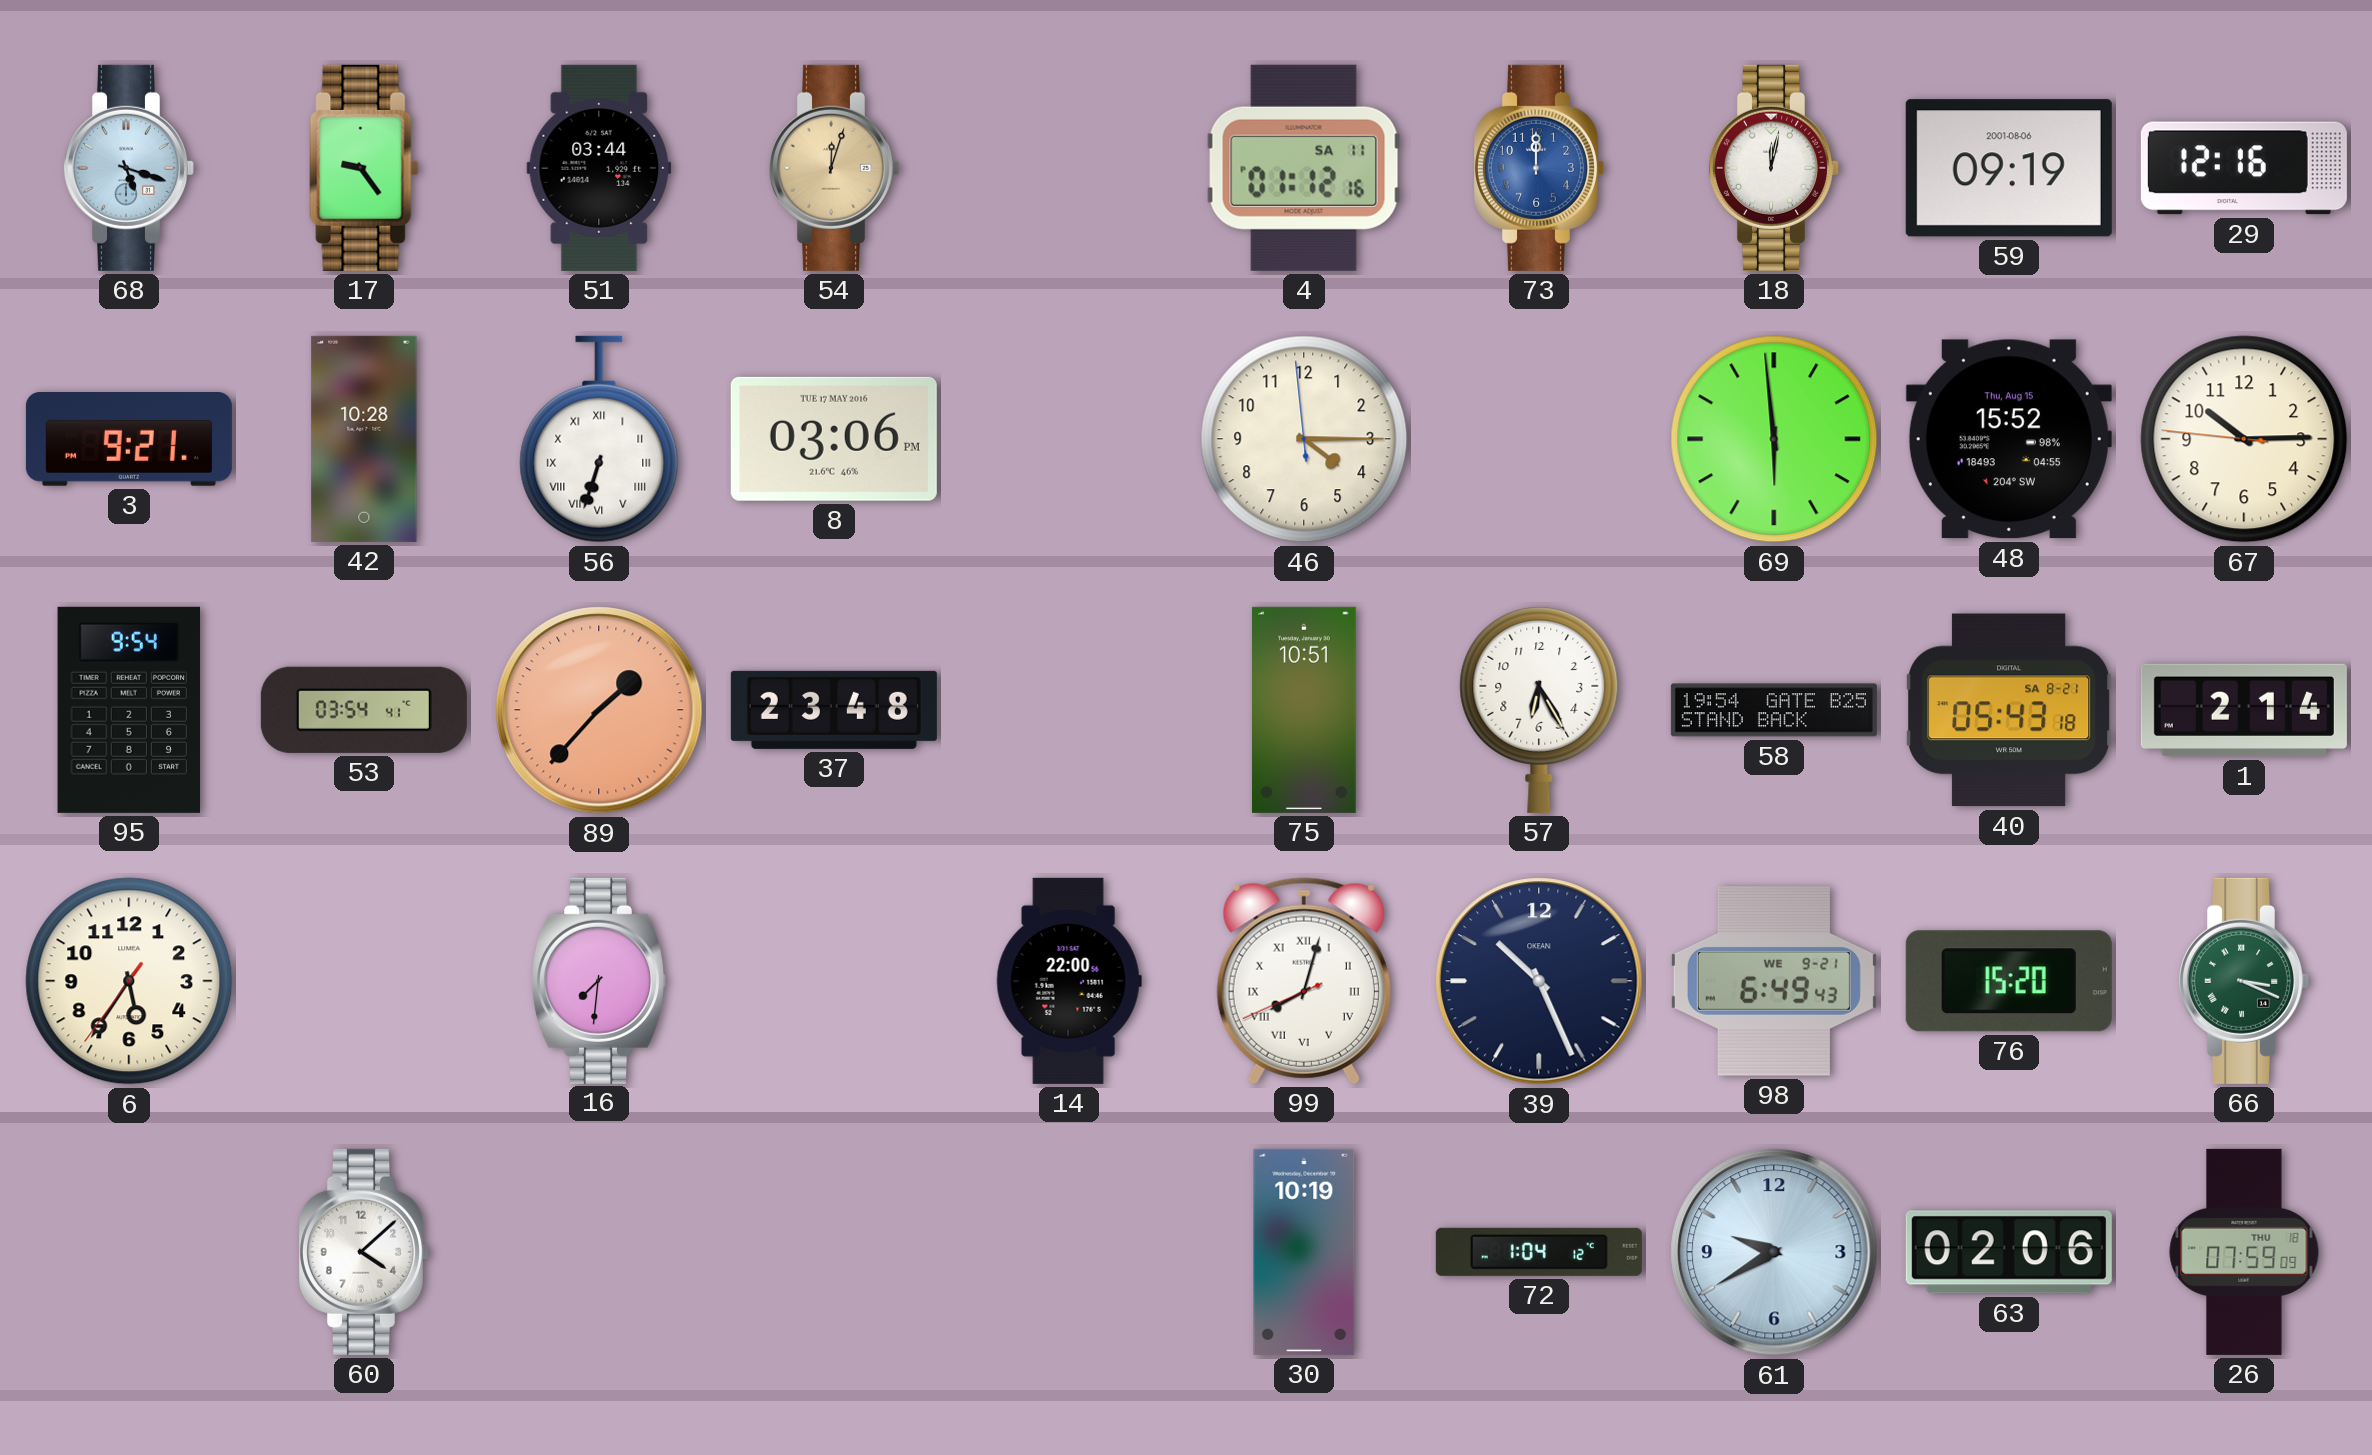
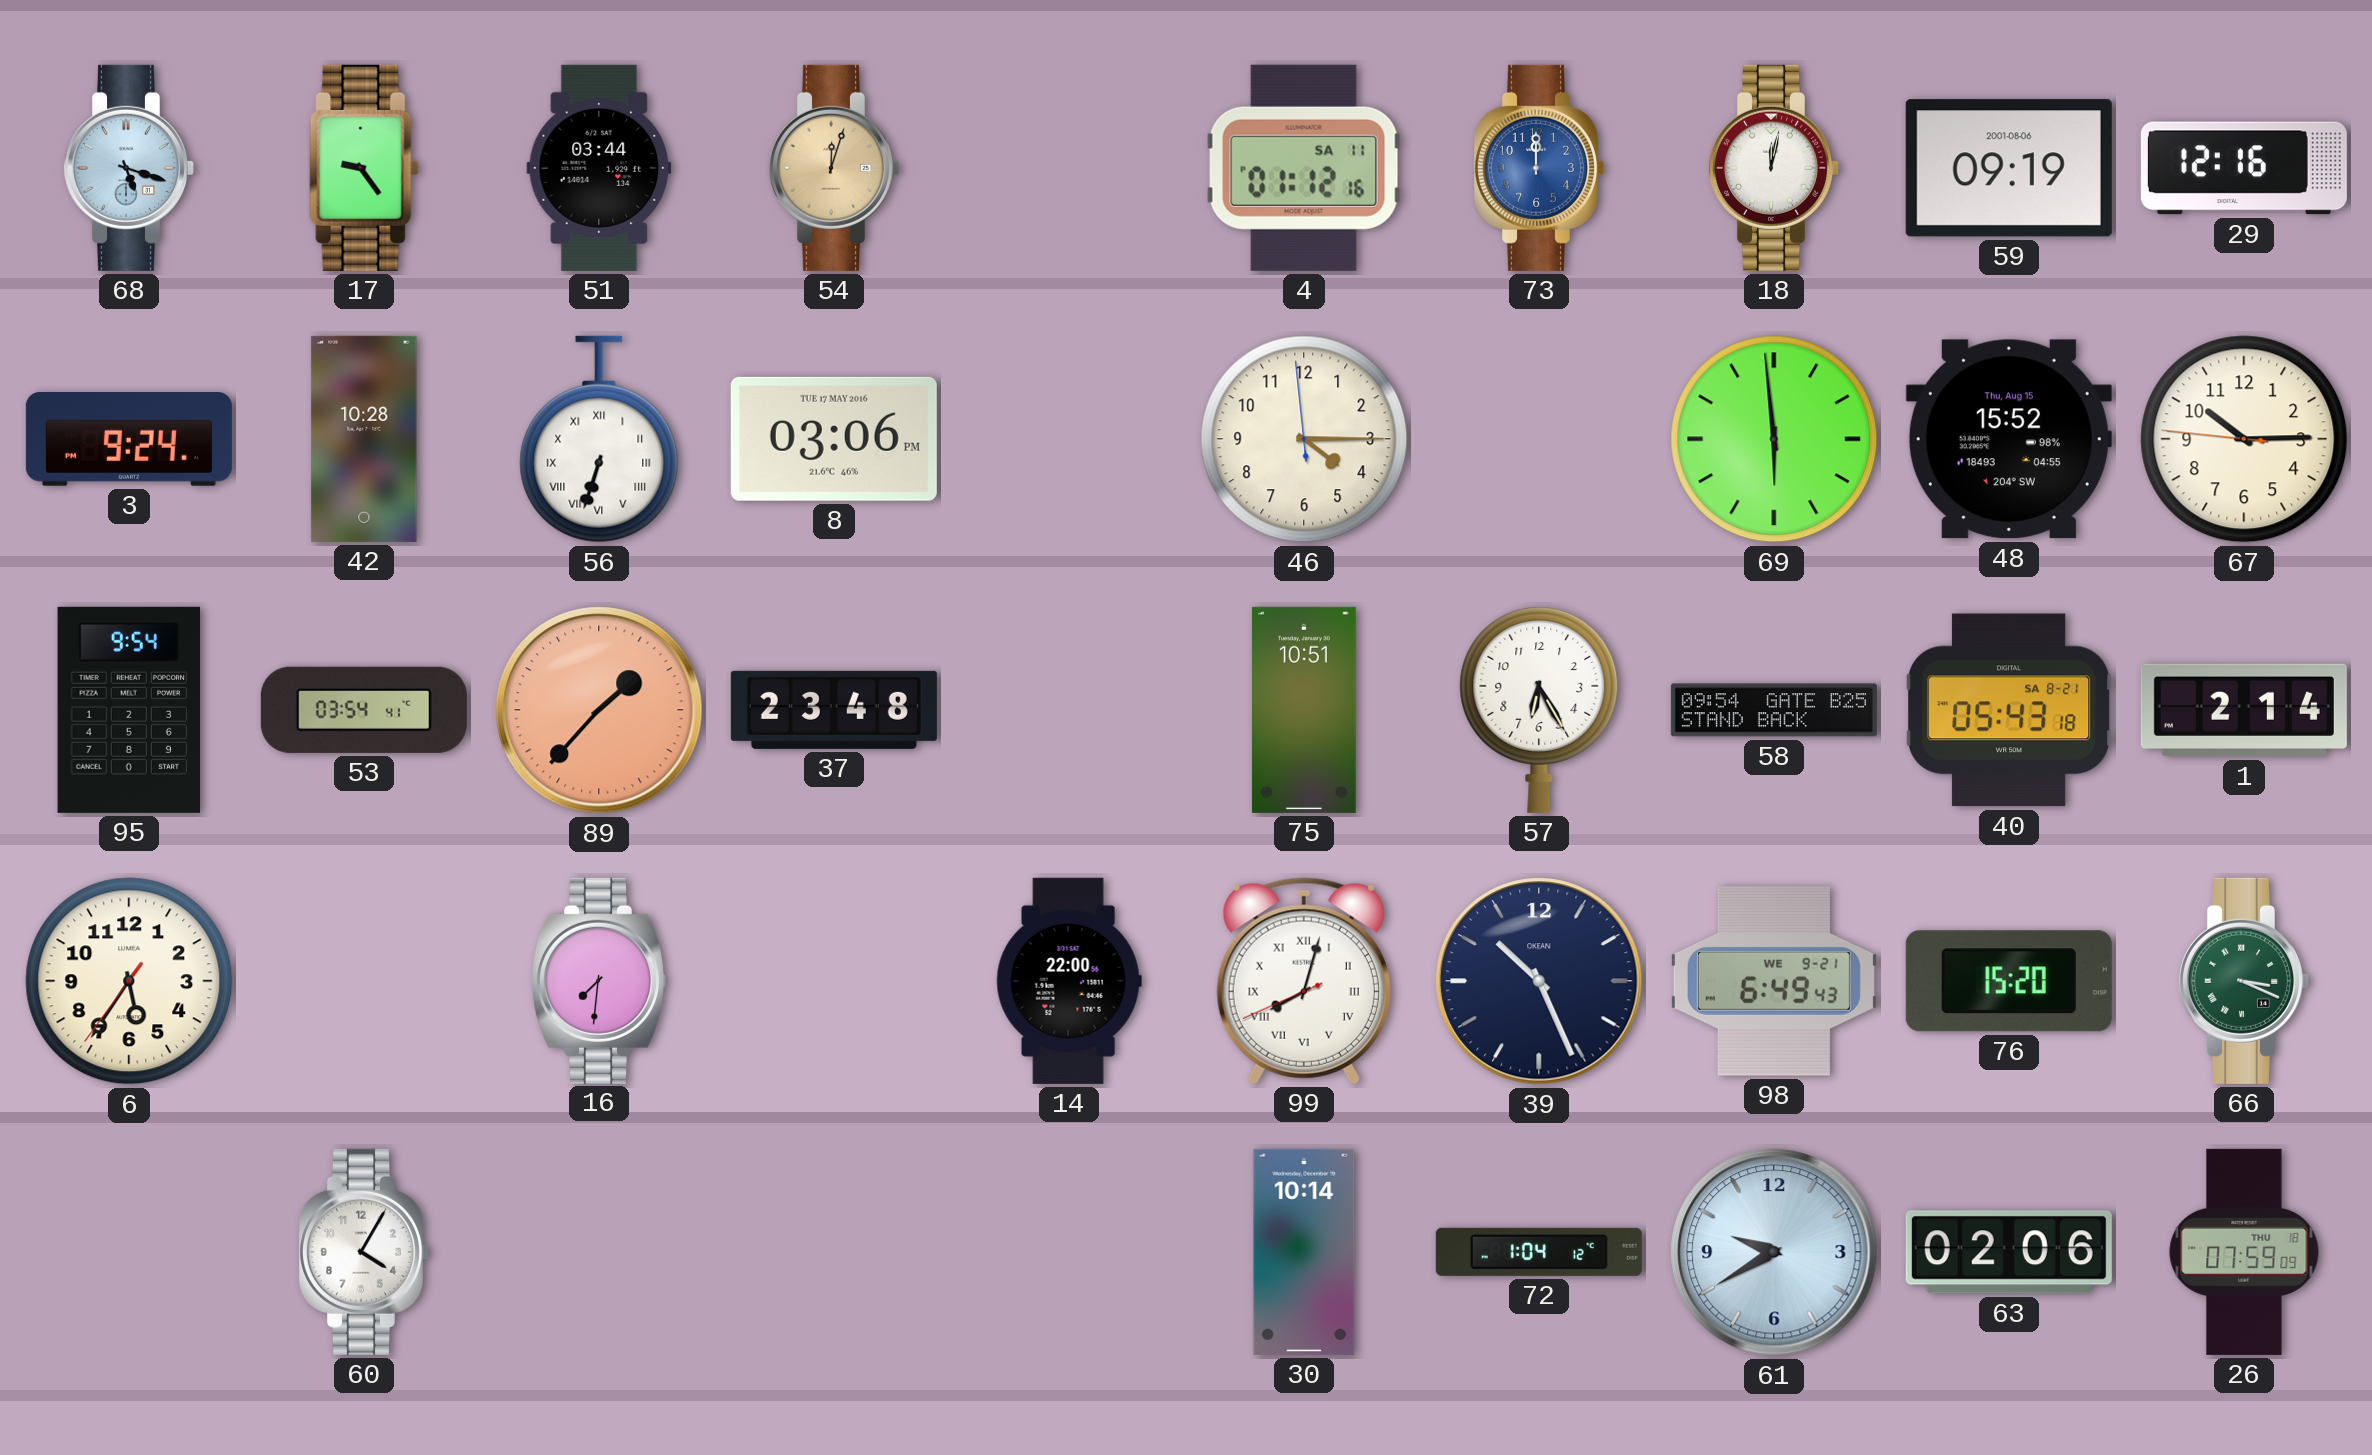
3: 9:21 -> 9:24
58: 19:54 -> 09:54
60: 4:08 -> 4:05
30: 10:19 -> 10:14
